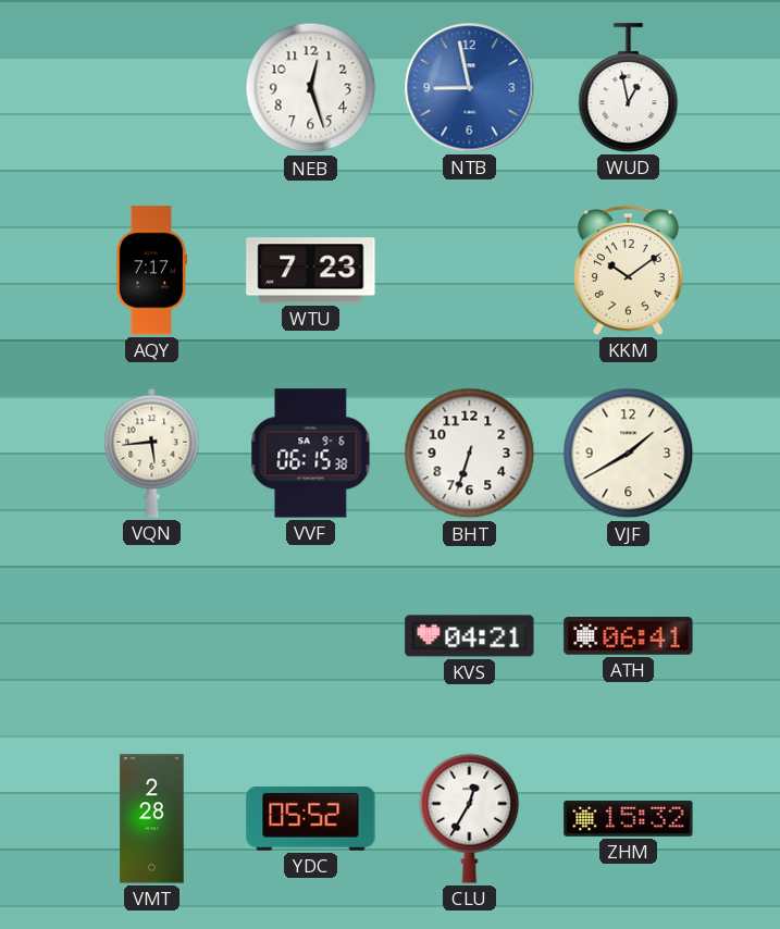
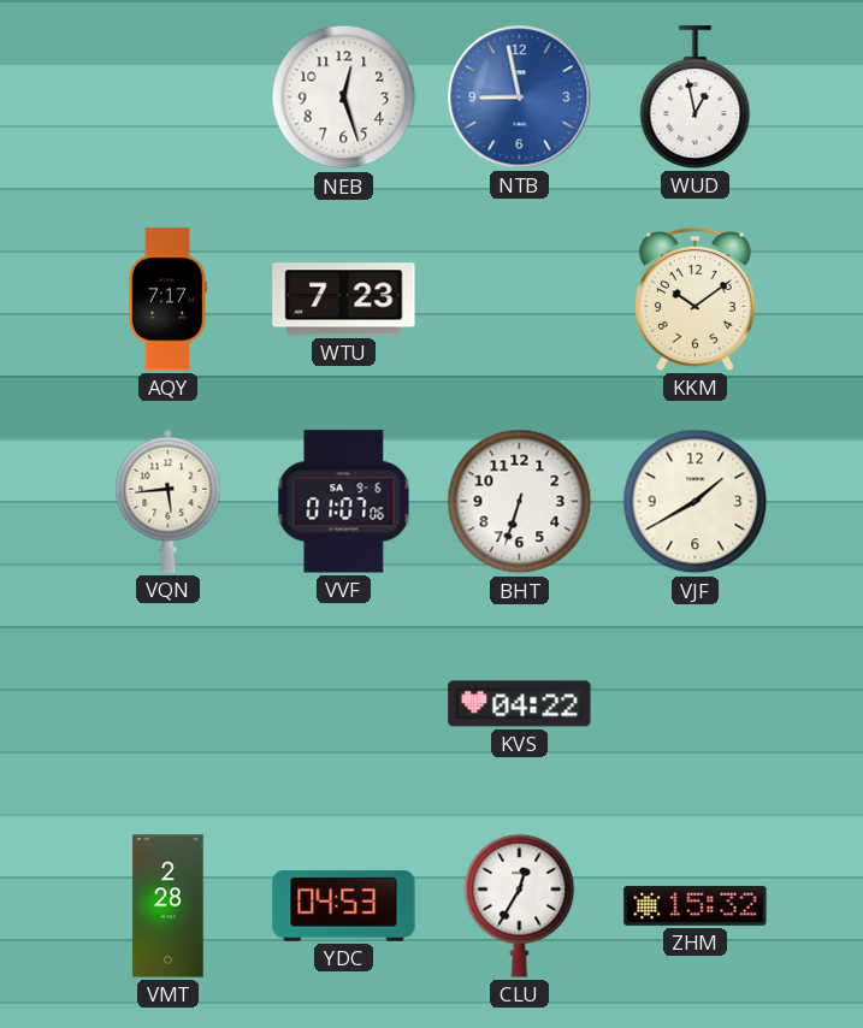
VVF: 06:15 -> 01:07
KVS: 04:21 -> 04:22
ATH: 06:41 -> none
YDC: 05:52 -> 04:53
